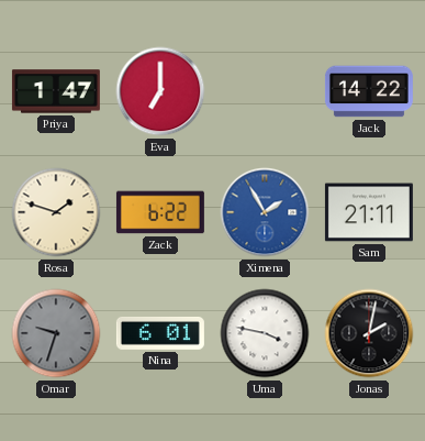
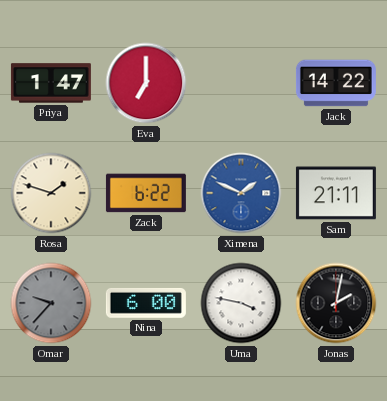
Ximena: 1:55 -> 1:49
Omar: 9:33 -> 9:37
Nina: 6:01 -> 6:00
